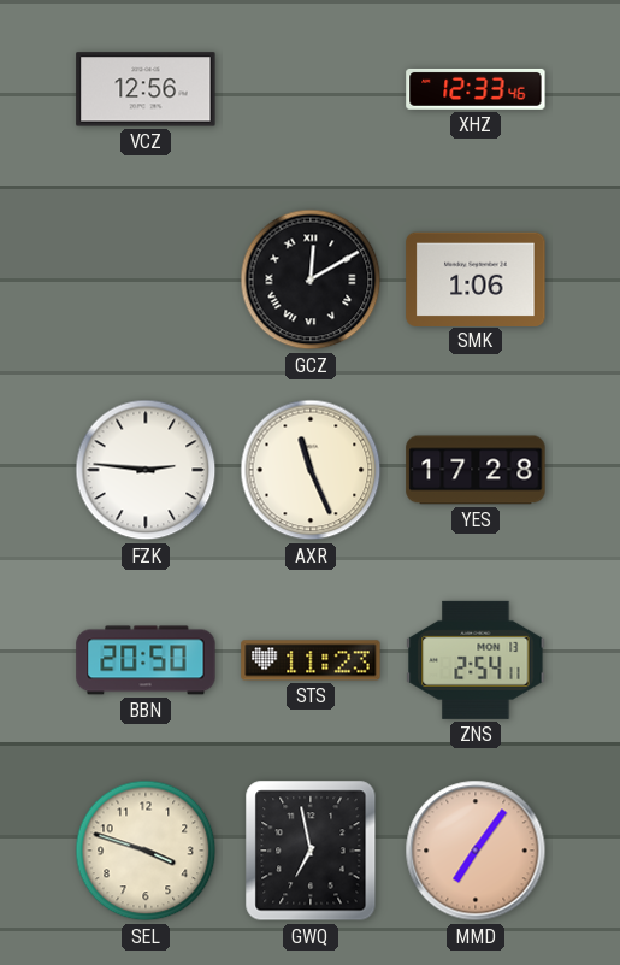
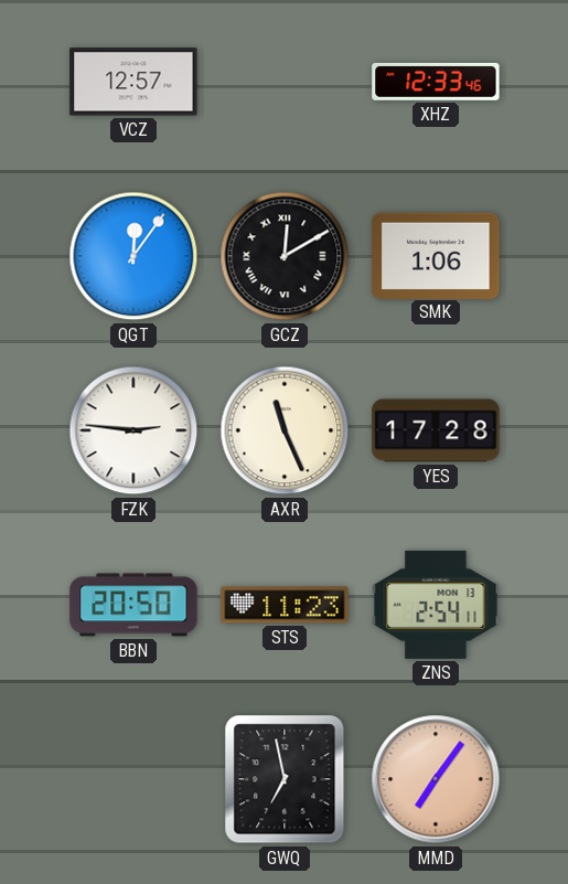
VCZ: 12:56 -> 12:57
QGT: none -> 12:06
SEL: 3:48 -> none
